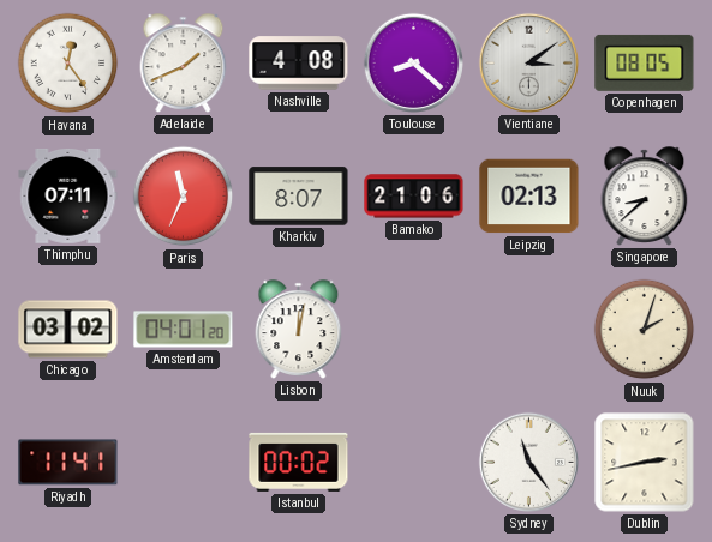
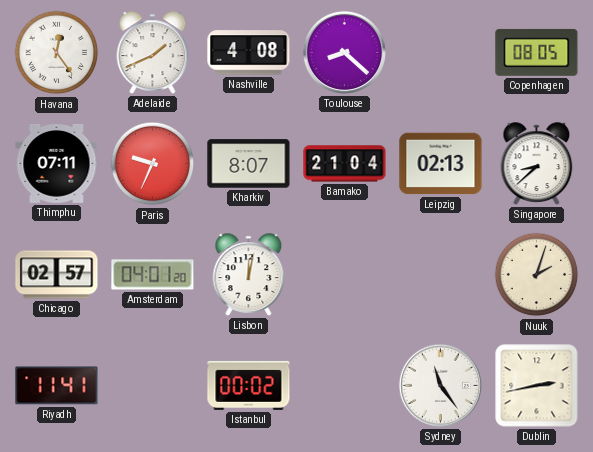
Vientiane: 3:09 -> none
Paris: 11:34 -> 9:34
Bamako: 21:06 -> 21:04
Chicago: 03:02 -> 02:57
